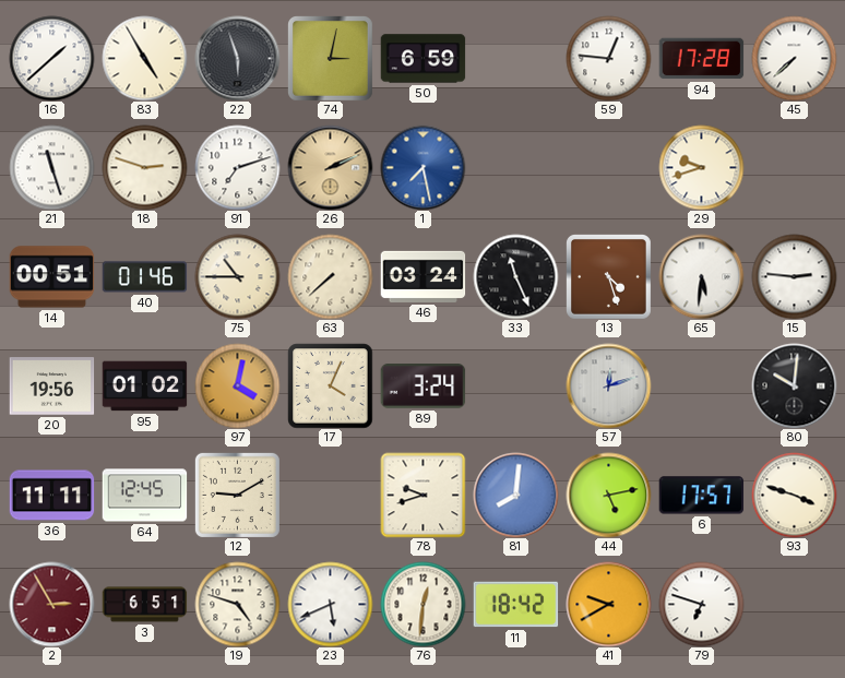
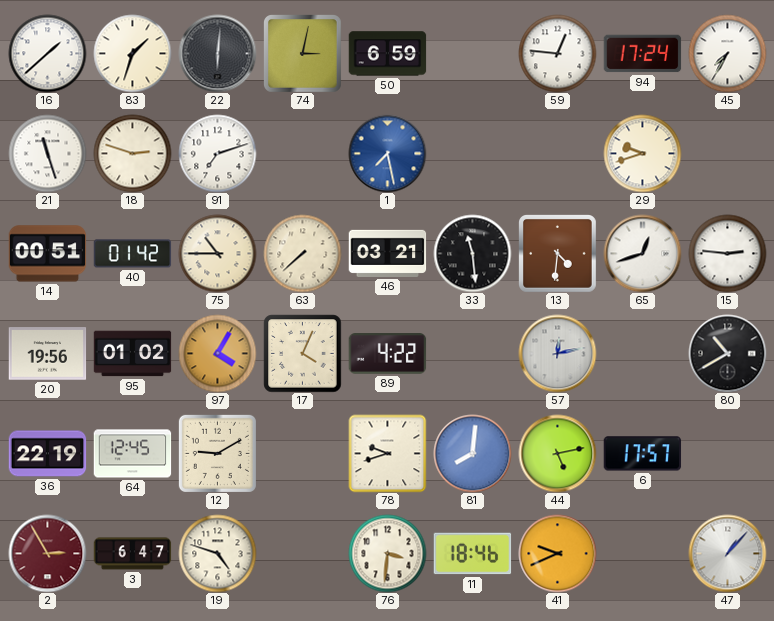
83: 4:55 -> 1:33
22: 5:57 -> 6:01
94: 17:28 -> 17:24
45: 7:38 -> 7:35
26: 2:11 -> none
40: 01:46 -> 01:42
46: 03:24 -> 03:21
33: 11:26 -> 11:29
13: 4:27 -> 4:31
65: 5:31 -> 12:42
97: 4:02 -> 4:05
89: 3:24 -> 4:22
57: 12:12 -> 12:13
80: 10:01 -> 10:40
36: 11:11 -> 22:19
93: 3:48 -> none
3: 6:51 -> 6:47
23: 5:41 -> none
76: 12:31 -> 3:31
11: 18:42 -> 18:46
41: 9:40 -> 9:41
79: 6:48 -> none
47: none -> 1:07
